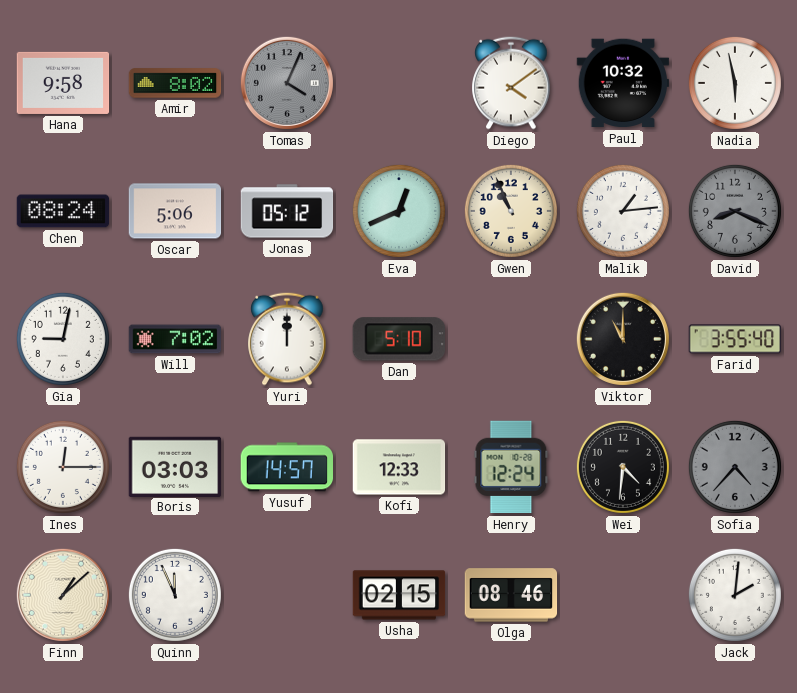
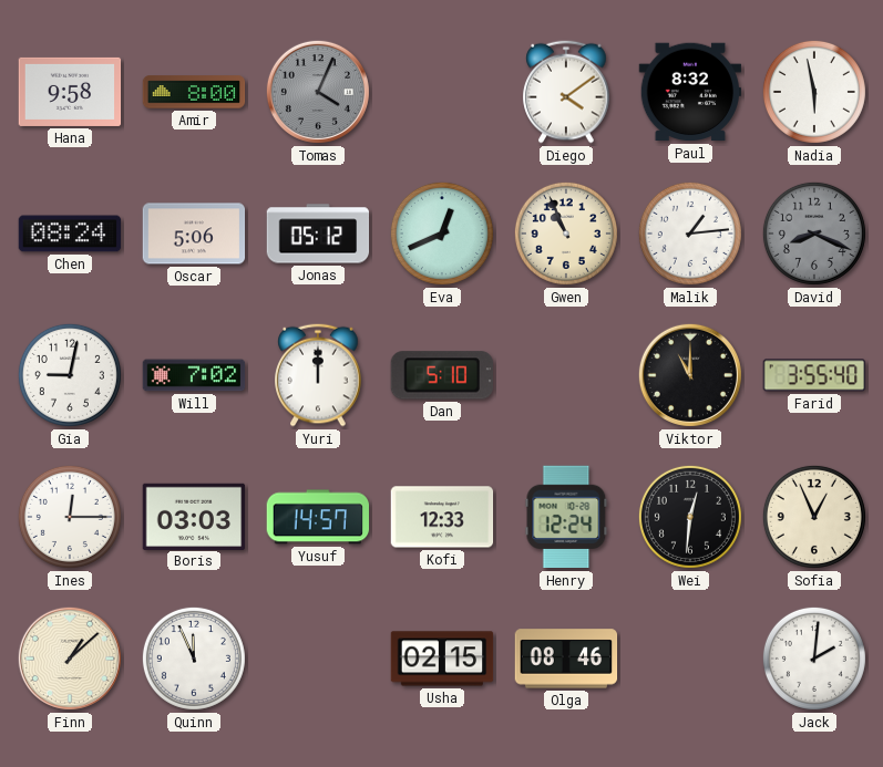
Amir: 8:02 -> 8:00
Paul: 10:32 -> 8:32
Wei: 4:31 -> 12:31
Sofia: 4:37 -> 12:56
Sofia dial: grey -> cream
